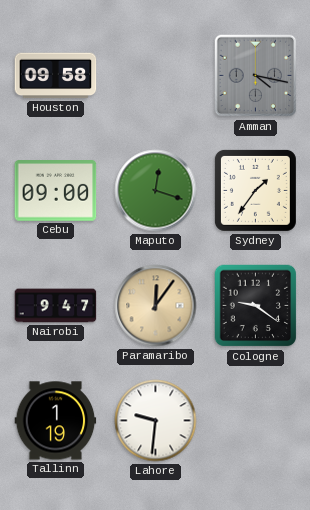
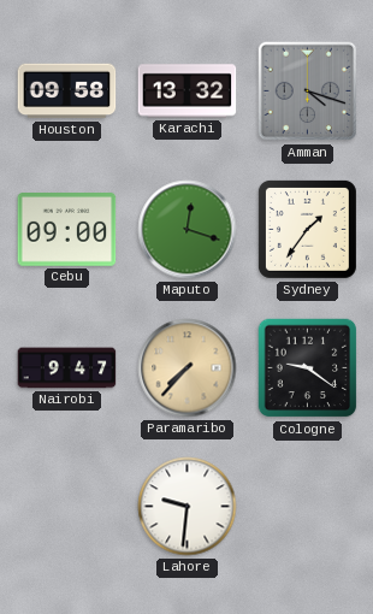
Karachi: none -> 13:32
Amman: 4:17 -> 4:18
Paramaribo: 12:06 -> 7:37
Tallinn: 1:19 -> none
